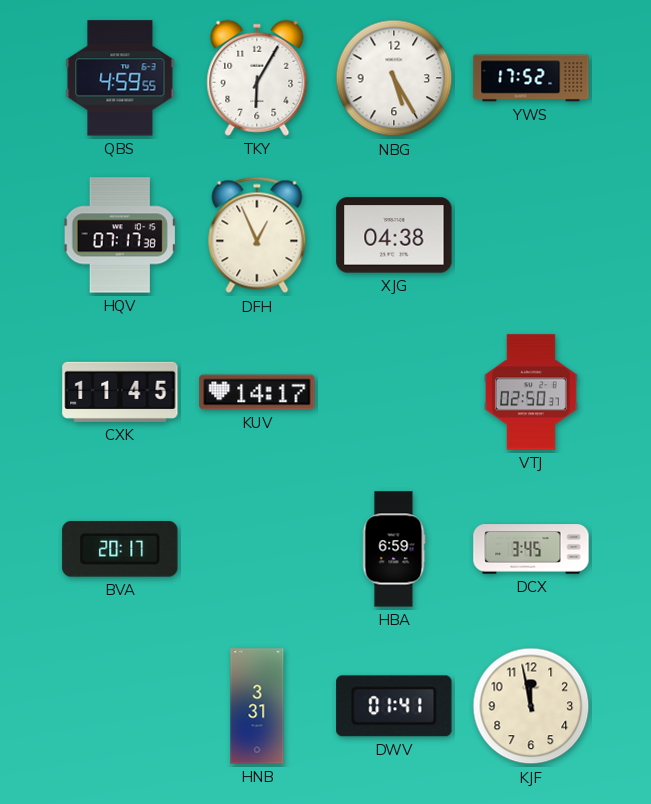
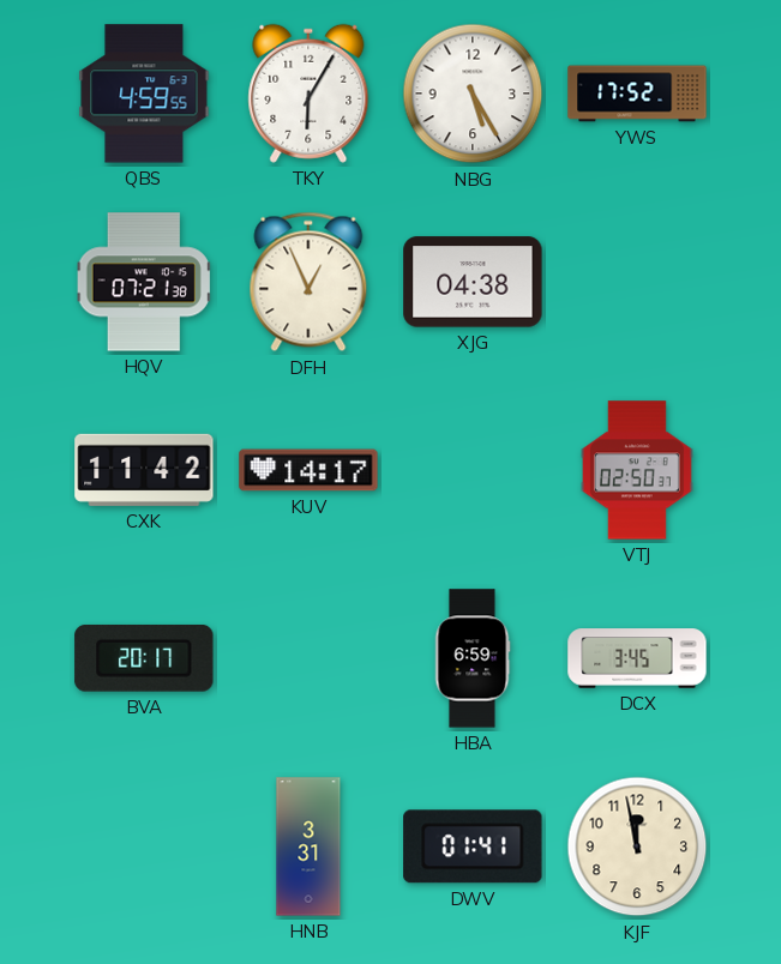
HQV: 07:17 -> 07:21
CXK: 11:45 -> 11:42
